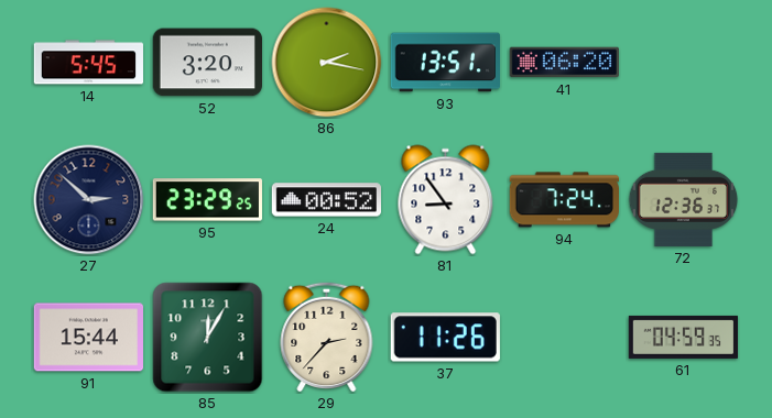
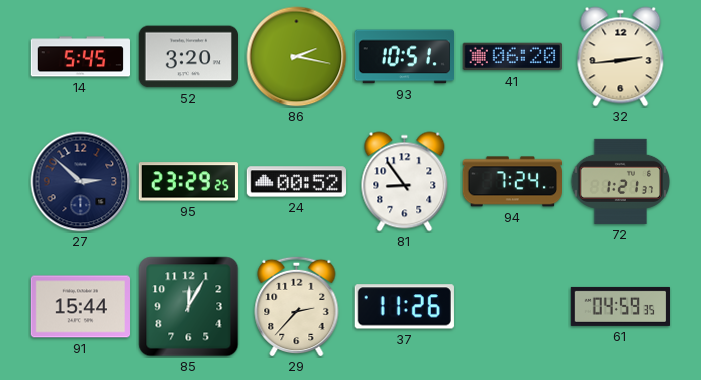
93: 13:51 -> 10:51
32: none -> 2:44
72: 12:36 -> 1:21
